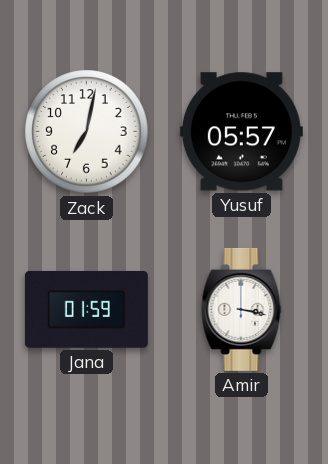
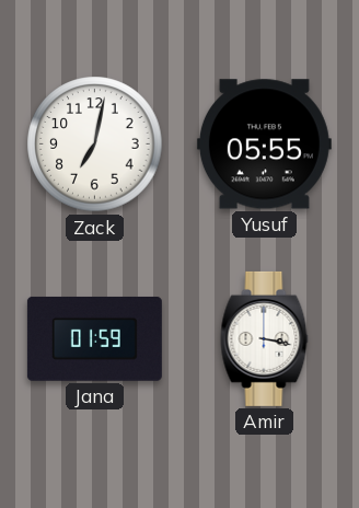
Yusuf: 05:57 -> 05:55
